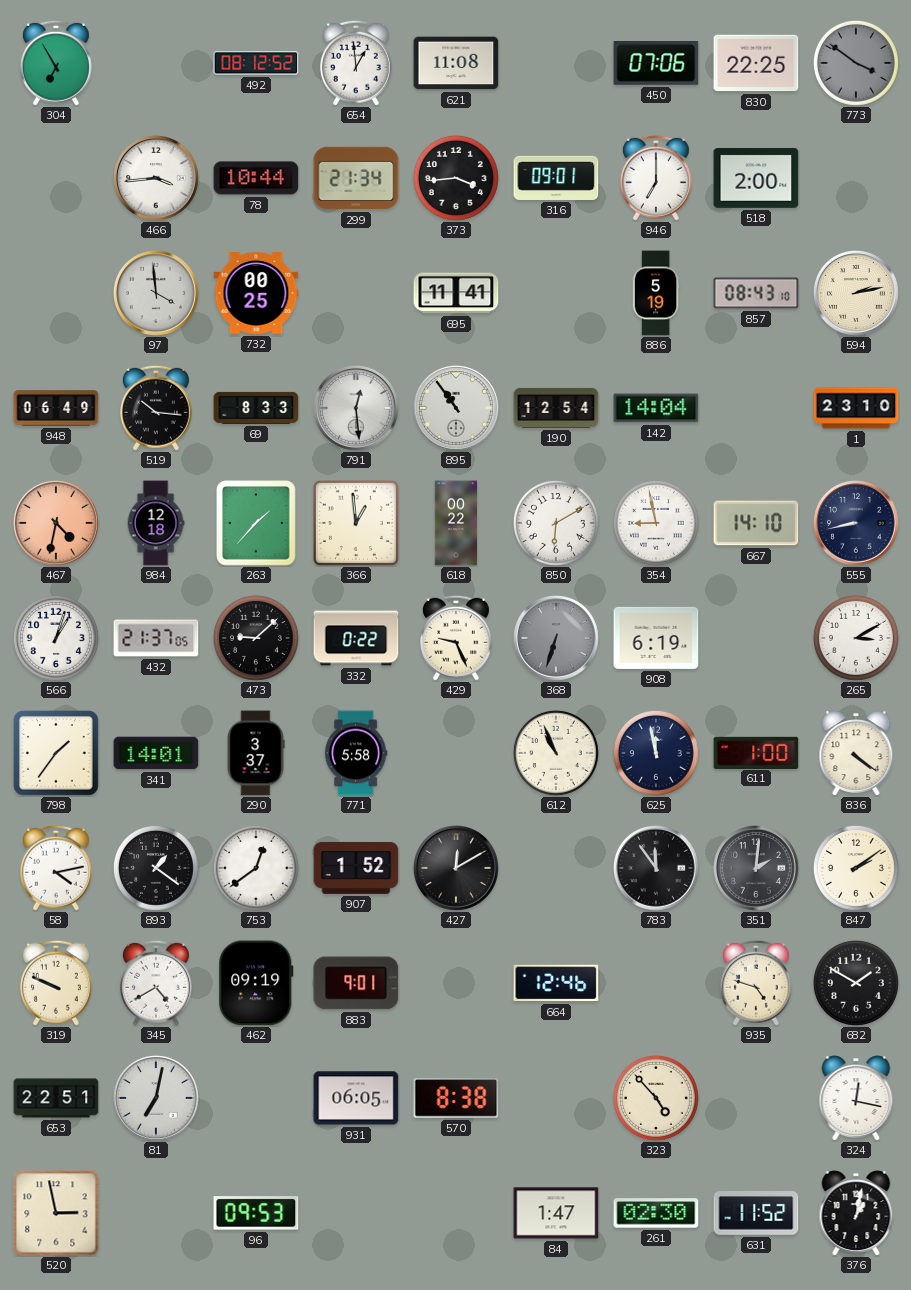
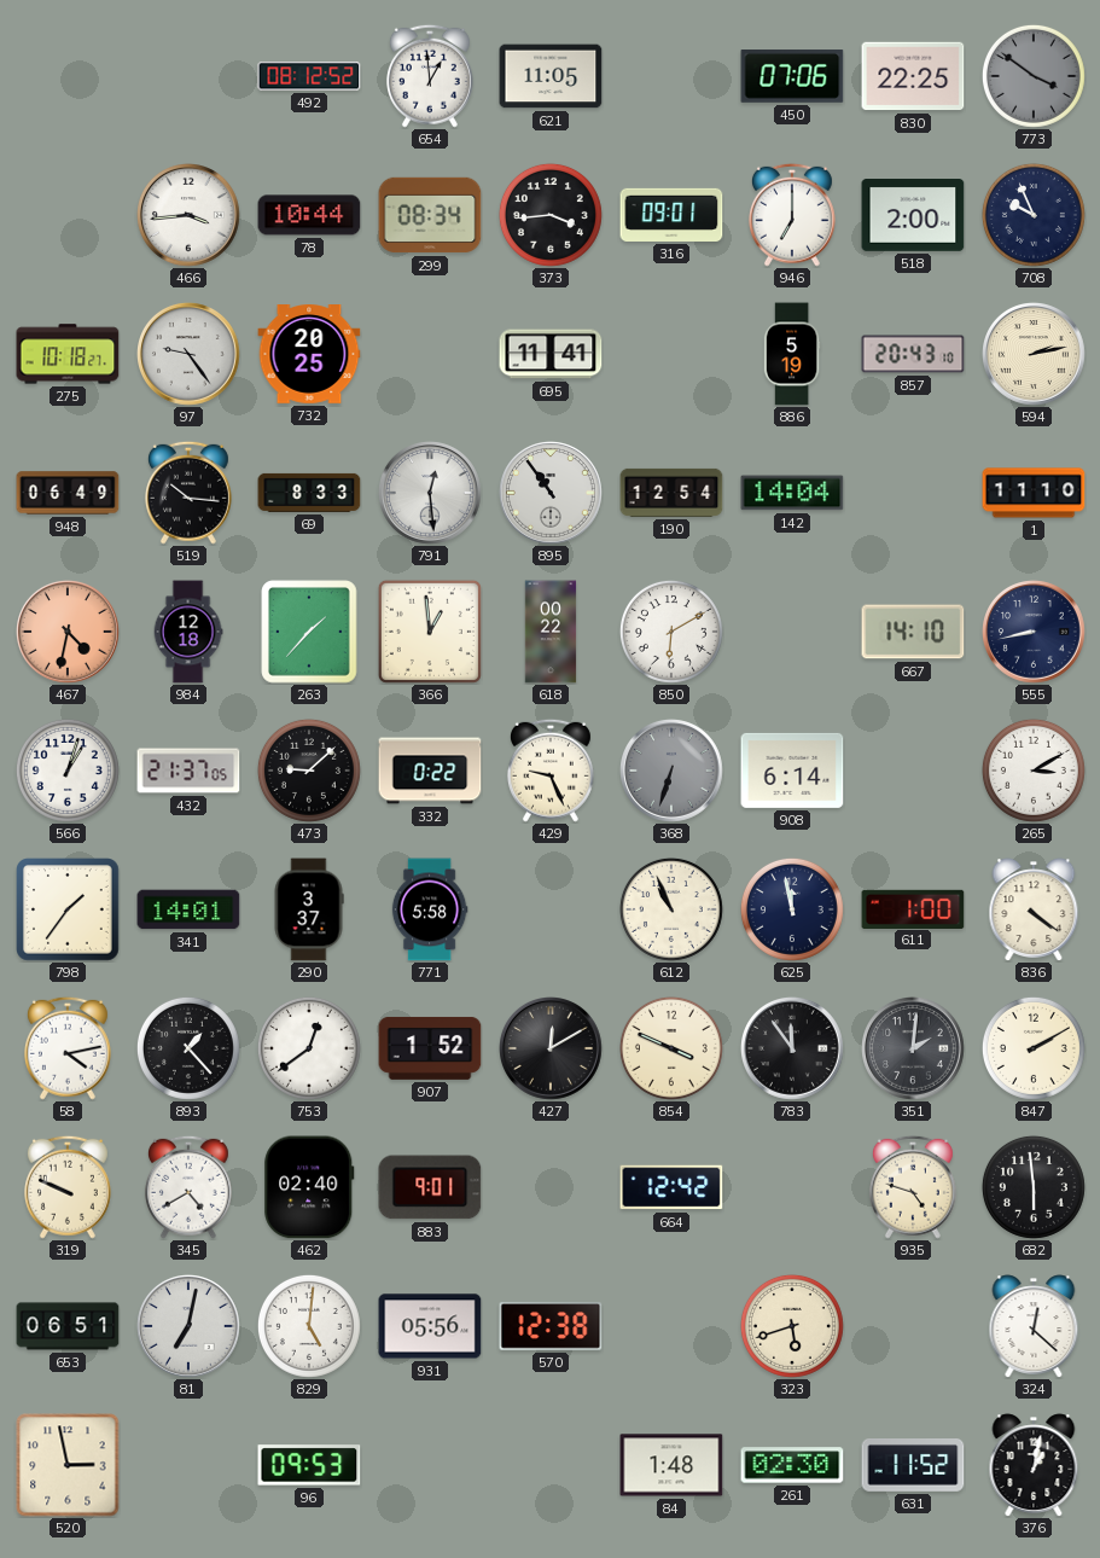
304: 6:55 -> none
621: 11:08 -> 11:05
299: 21:34 -> 08:34
708: none -> 9:56
275: none -> 10:18
97: 3:59 -> 9:24
732: 00:25 -> 20:25
857: 08:43 -> 20:43
1: 23:10 -> 11:10
354: 8:58 -> none
908: 6:19 -> 6:14
893: 1:21 -> 1:23
854: none -> 3:49
847: 2:09 -> 2:10
462: 09:19 -> 02:40
664: 12:46 -> 12:42
682: 1:50 -> 5:59
653: 22:51 -> 06:51
829: none -> 5:01
931: 06:05 -> 05:56
570: 8:38 -> 12:38
323: 4:53 -> 5:42
324: 12:17 -> 12:22
84: 1:47 -> 1:48
